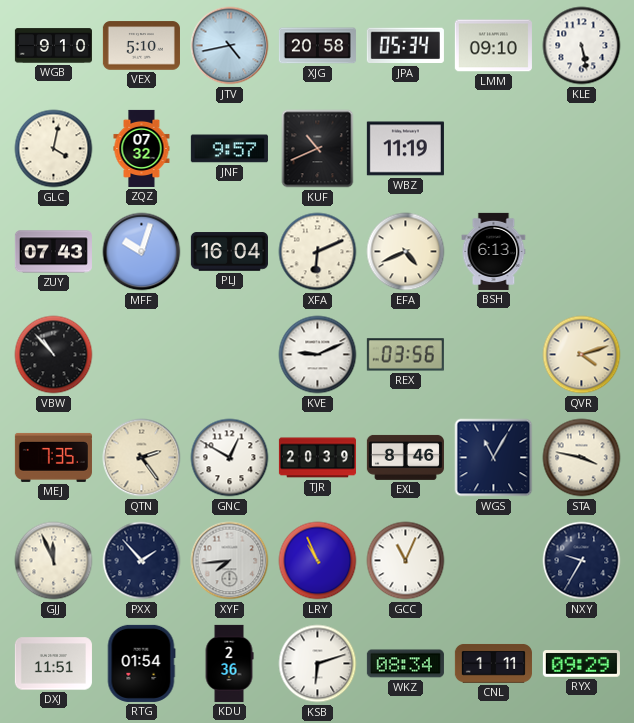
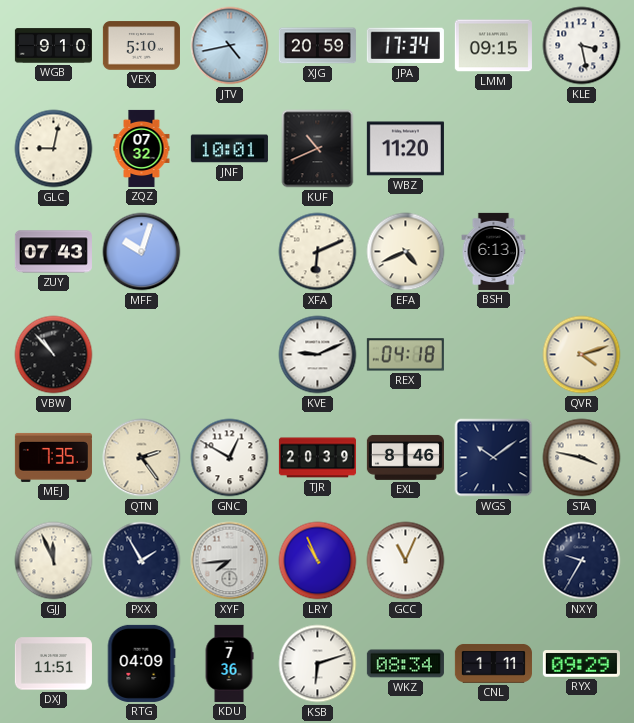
XJG: 20:58 -> 20:59
JPA: 05:34 -> 17:34
LMM: 09:10 -> 09:15
KLE: 5:28 -> 3:28
GLC: 4:02 -> 9:02
JNF: 9:57 -> 10:01
WBZ: 11:19 -> 11:20
PLJ: 16:04 -> none
REX: 03:56 -> 04:18
WGS: 11:05 -> 10:09
PXX: 1:53 -> 1:55
RTG: 01:54 -> 04:09
KDU: 2:36 -> 7:36
